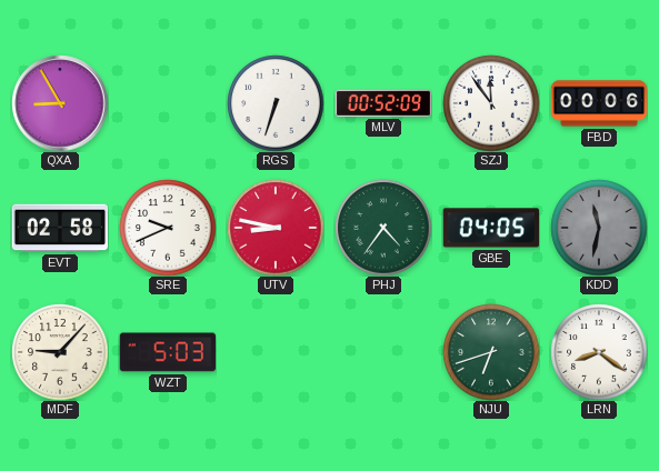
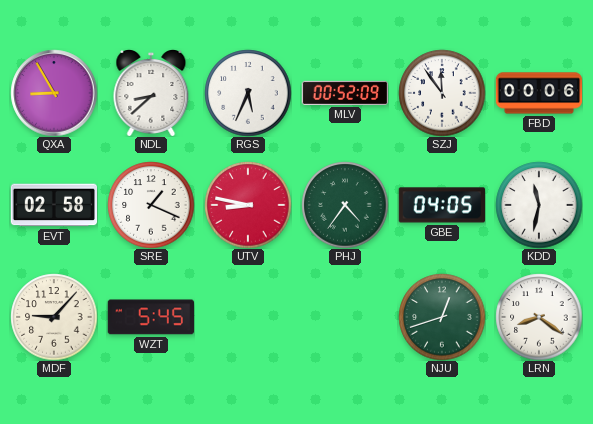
NDL: none -> 8:38
RGS: 6:33 -> 5:34
SRE: 9:41 -> 1:19
KDD dial: grey -> white
WZT: 5:03 -> 5:45
NJU: 6:42 -> 12:42
